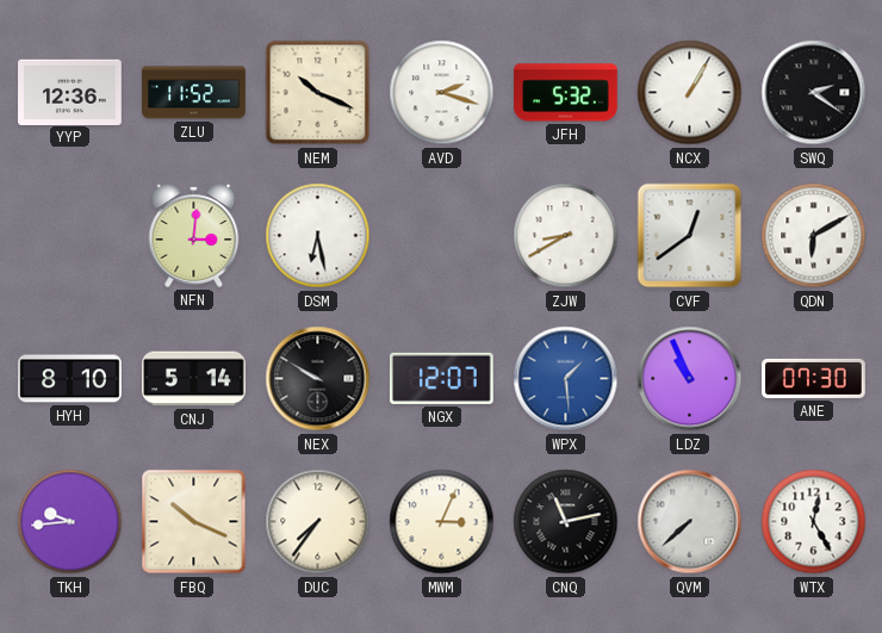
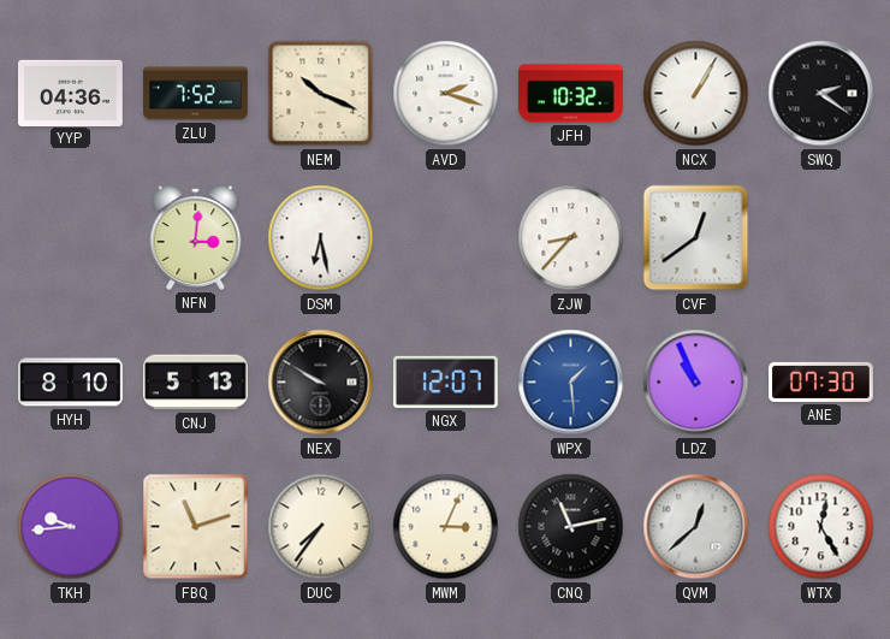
YYP: 12:36 -> 04:36
ZLU: 11:52 -> 7:52
JFH: 5:32 -> 10:32
ZJW: 8:40 -> 8:37
QDN: 6:10 -> none
CNJ: 5:14 -> 5:13
FBQ: 10:19 -> 11:12
QVM: 7:38 -> 12:38
